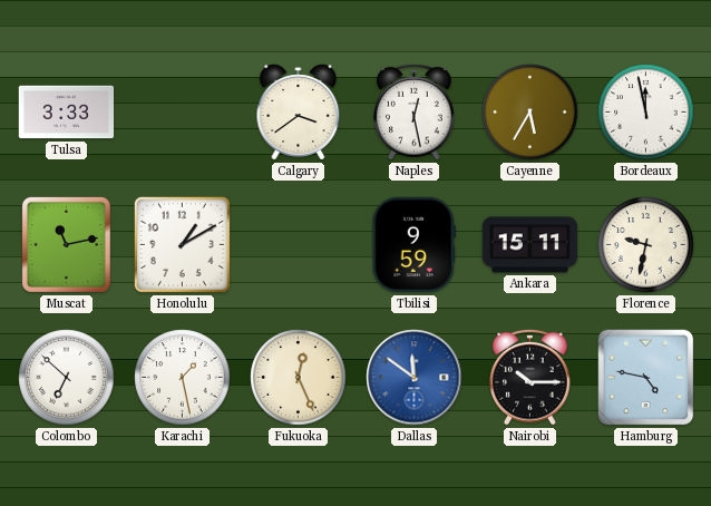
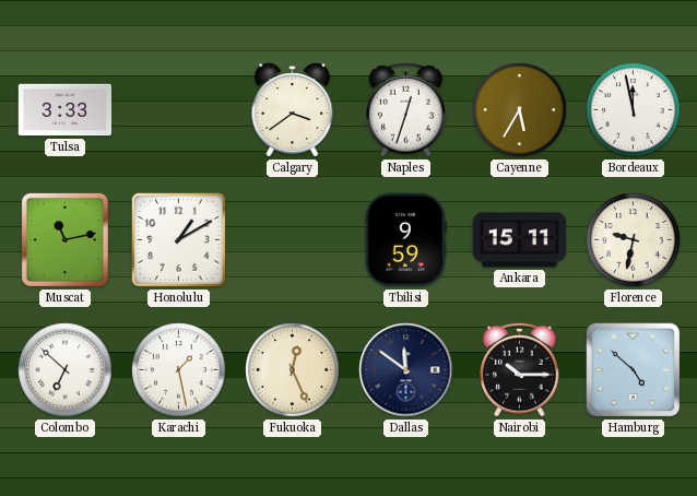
Naples: 12:28 -> 12:33
Dallas dial: blue -> navy
Hamburg: 4:47 -> 4:52
